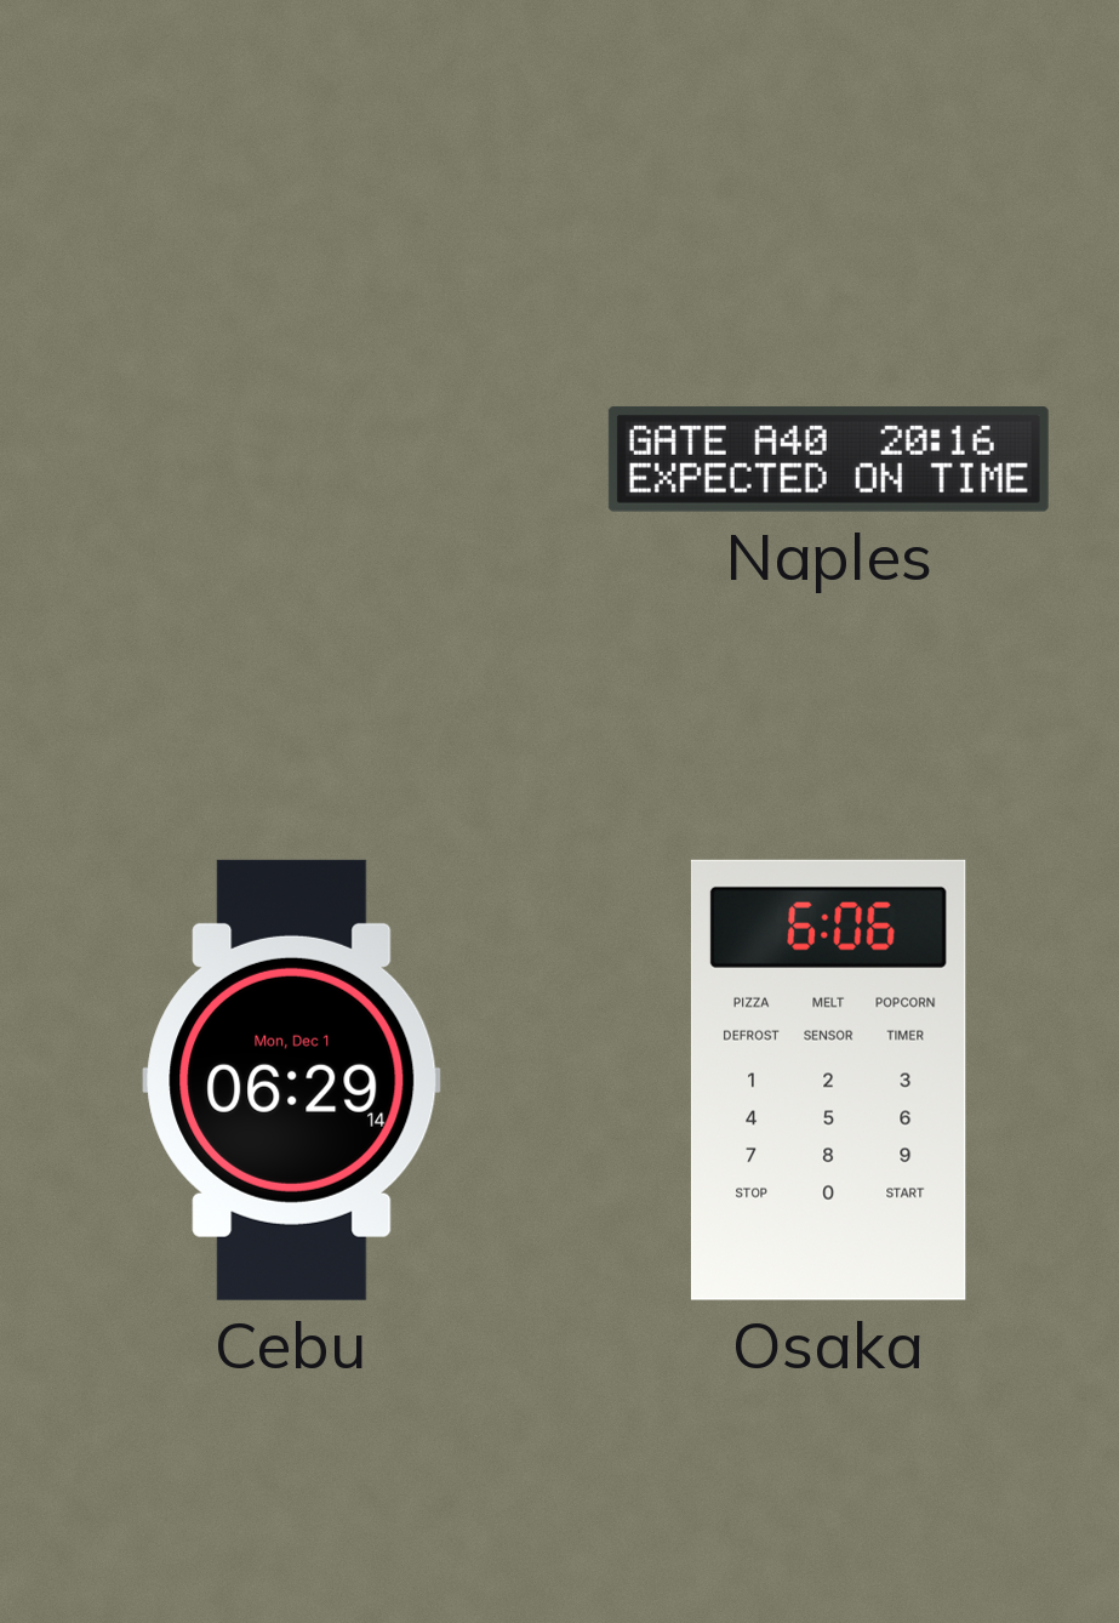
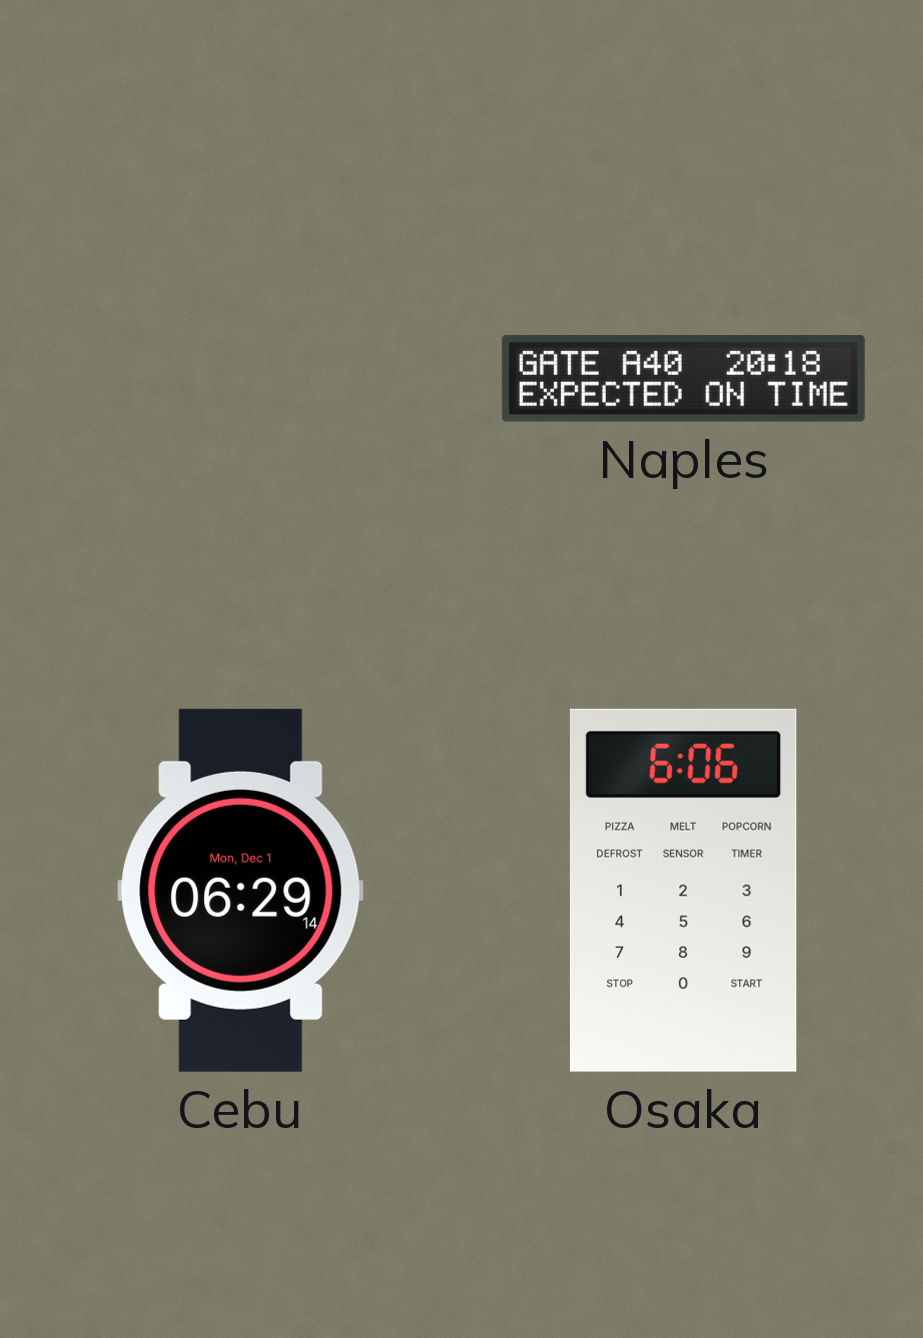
Naples: 20:16 -> 20:18
